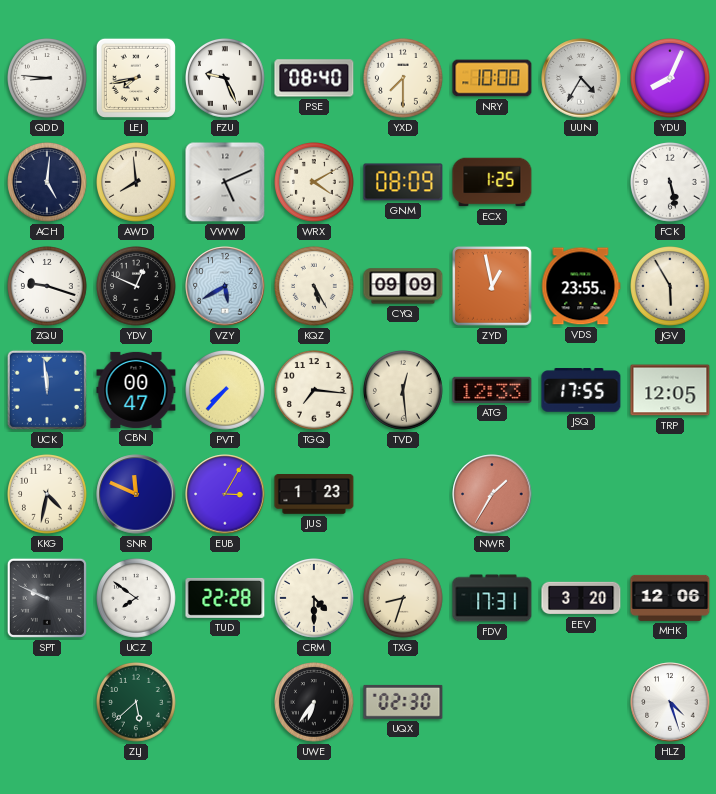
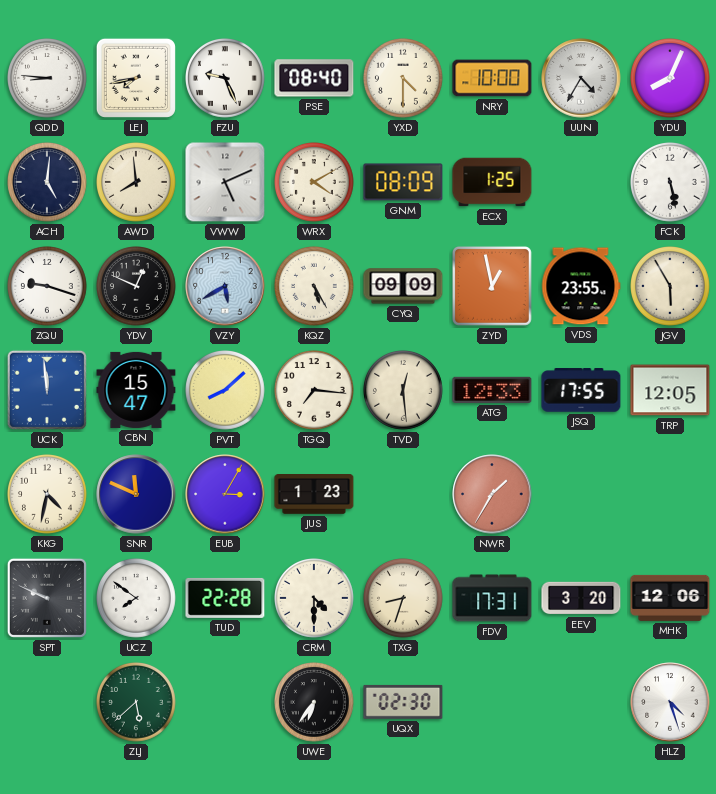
YXD: 7:30 -> 4:30
CBN: 00:47 -> 15:47
PVT: 7:37 -> 8:08
